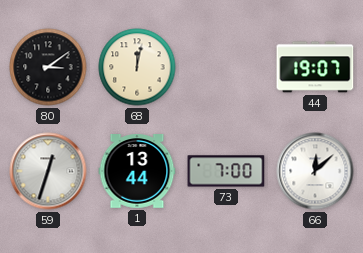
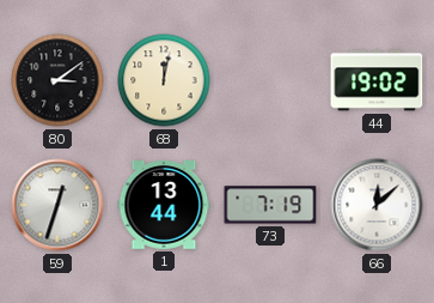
44: 19:07 -> 19:02
73: 7:00 -> 7:19
